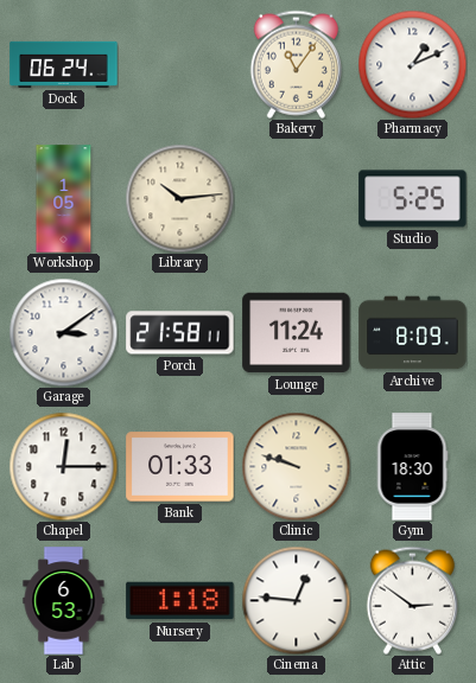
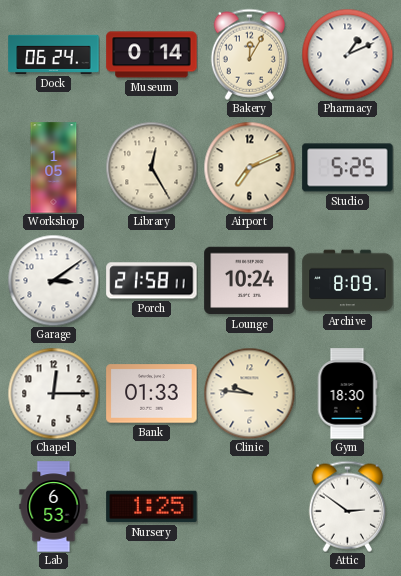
Museum: none -> 0:14
Bakery: 11:06 -> 12:05
Library: 10:14 -> 12:25
Airport: none -> 7:11
Lounge: 11:24 -> 10:24
Clinic: 9:48 -> 9:46
Nursery: 1:18 -> 1:25
Cinema: 12:46 -> none
